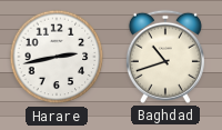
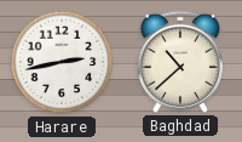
Baghdad: 10:42 -> 10:38
